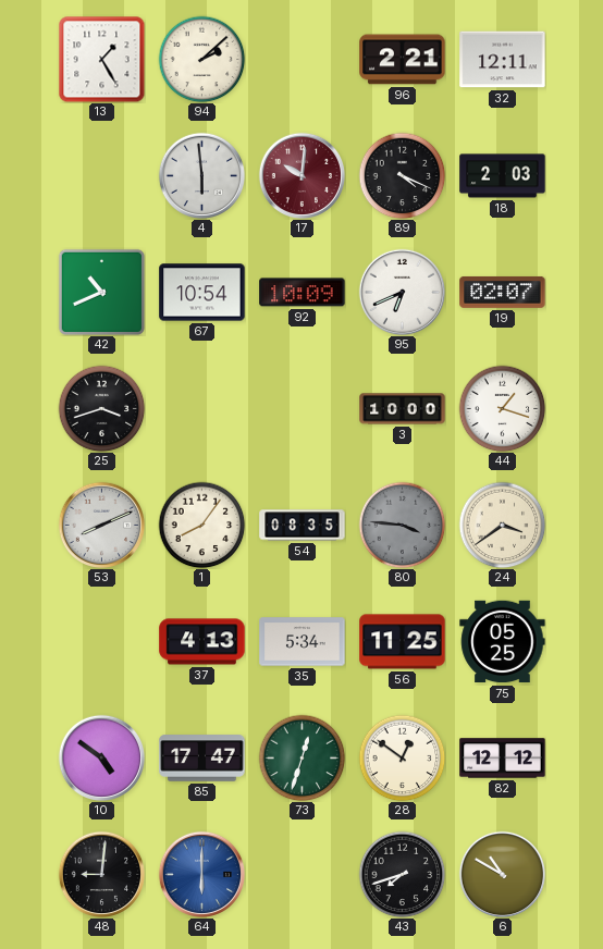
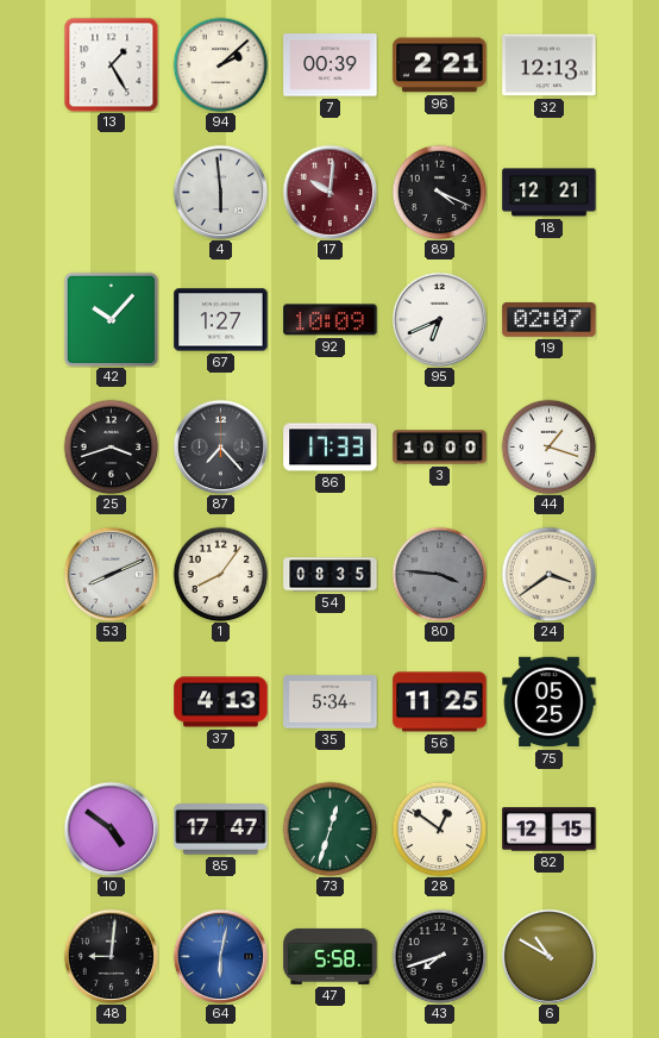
7: none -> 00:39
32: 12:11 -> 12:13
18: 2:03 -> 12:21
42: 10:41 -> 10:07
67: 10:54 -> 1:27
87: none -> 7:23
86: none -> 17:33
82: 12:12 -> 12:15
64: 6:00 -> 6:02
47: none -> 5:58
